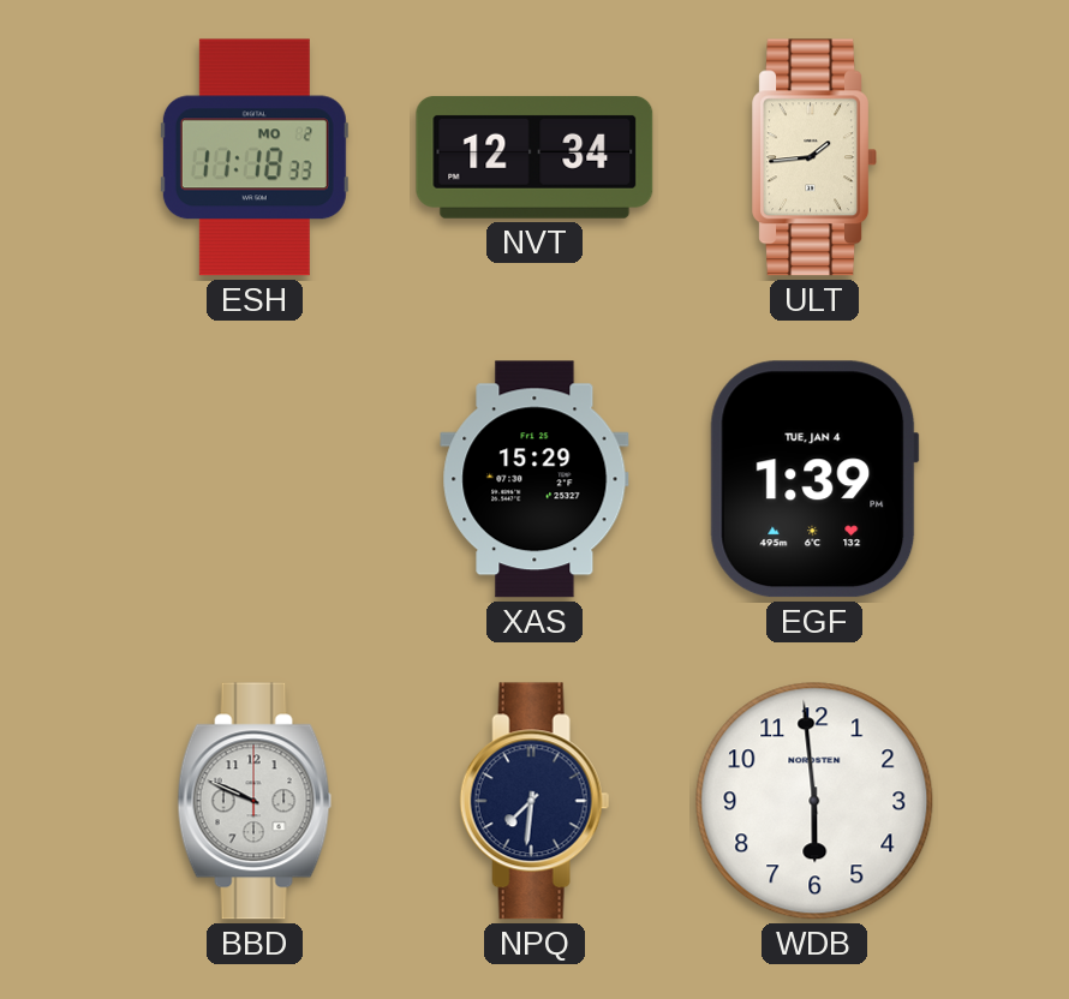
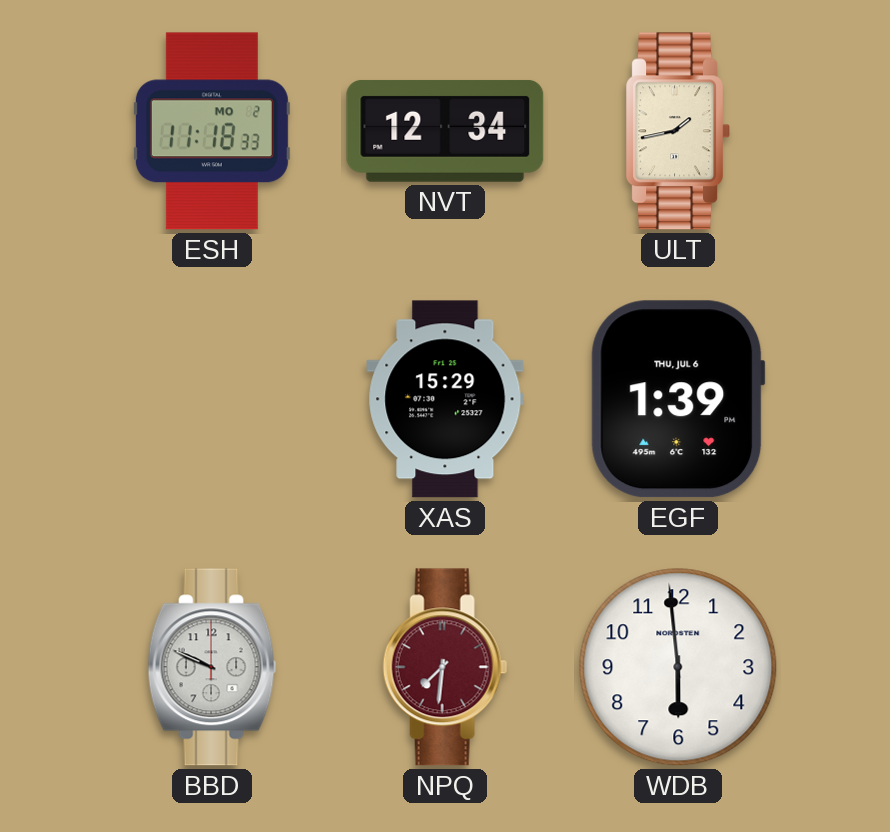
ULT: 1:44 -> 1:43
EGF date: TUE, JAN 4 -> THU, JUL 6
NPQ dial: navy -> burgundy
